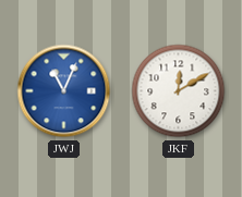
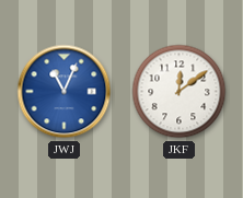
JKF: 12:10 -> 12:09
